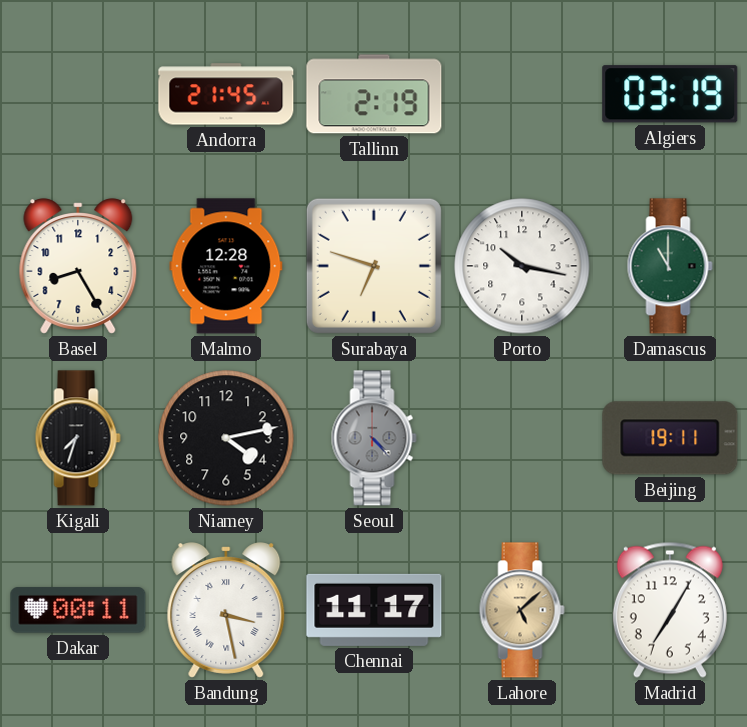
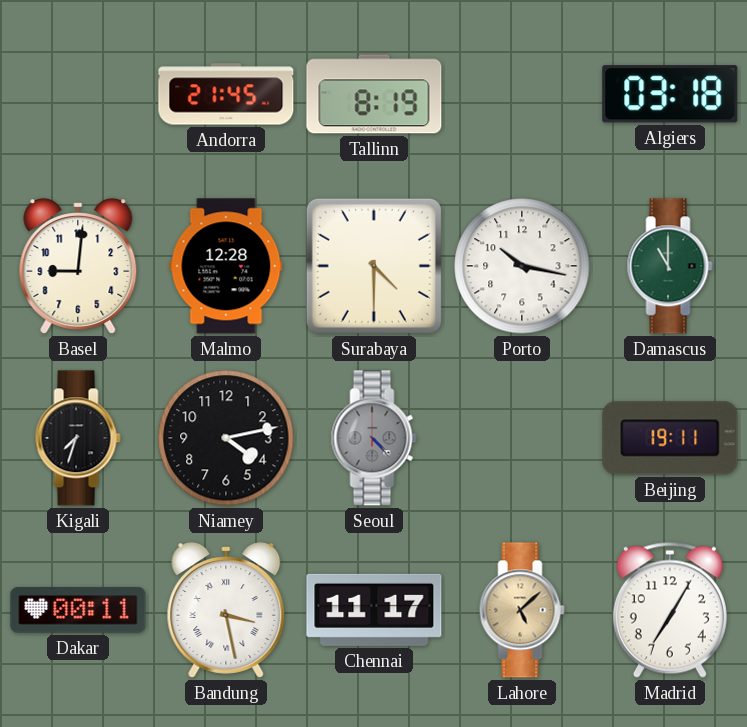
Tallinn: 2:19 -> 8:19
Algiers: 03:19 -> 03:18
Basel: 8:25 -> 9:01
Surabaya: 6:48 -> 4:30
